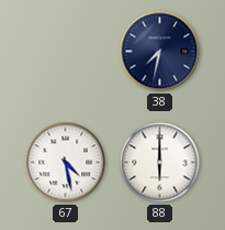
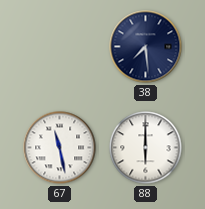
38: 7:32 -> 7:29
67: 4:28 -> 11:28
